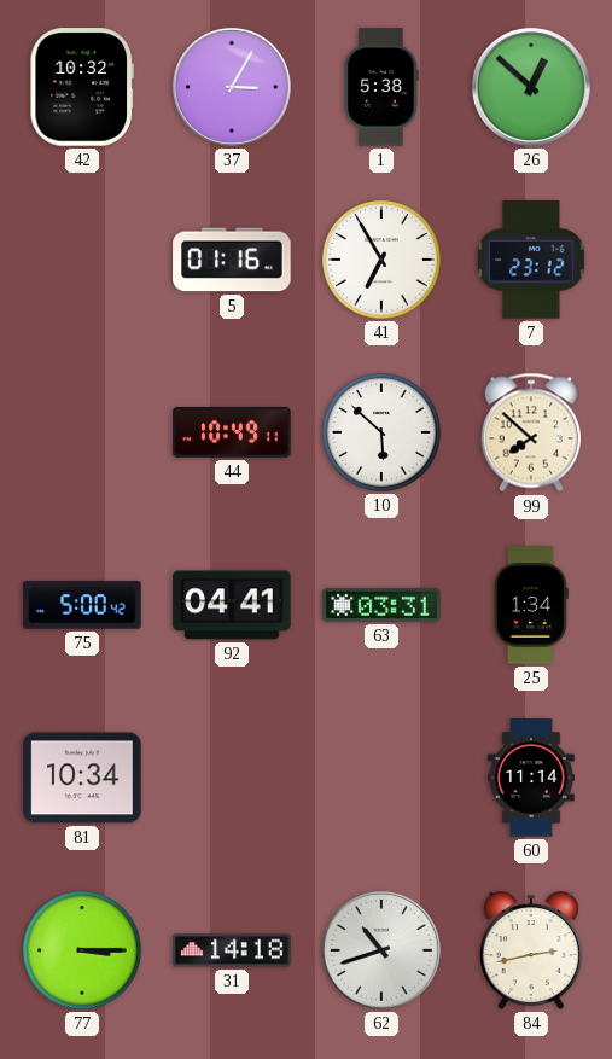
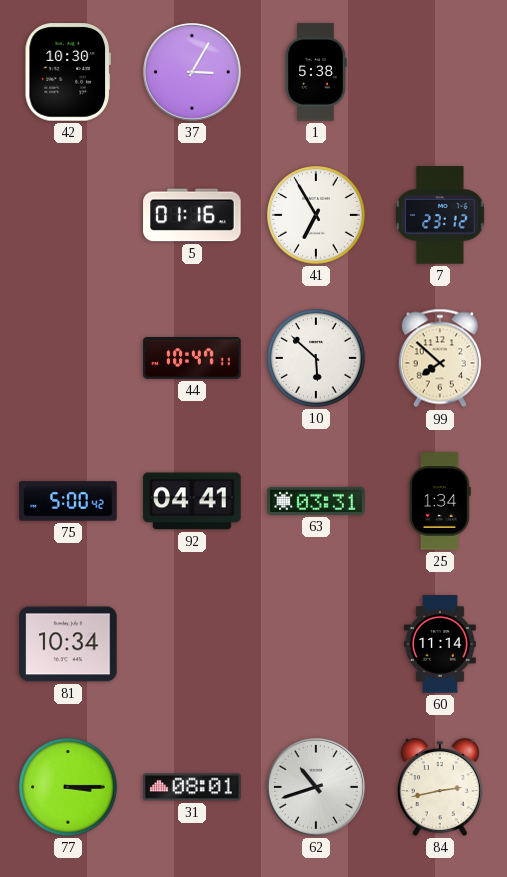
42: 10:32 -> 10:30
26: 12:52 -> none
44: 10:49 -> 10:47
31: 14:18 -> 08:01
